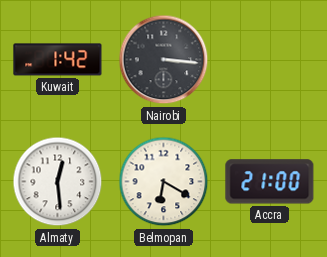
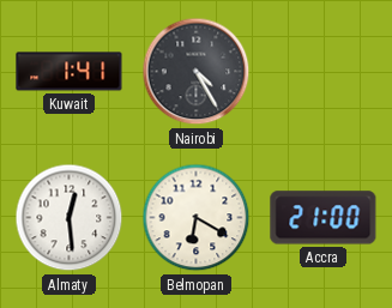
Kuwait: 1:42 -> 1:41
Nairobi: 3:16 -> 4:25
